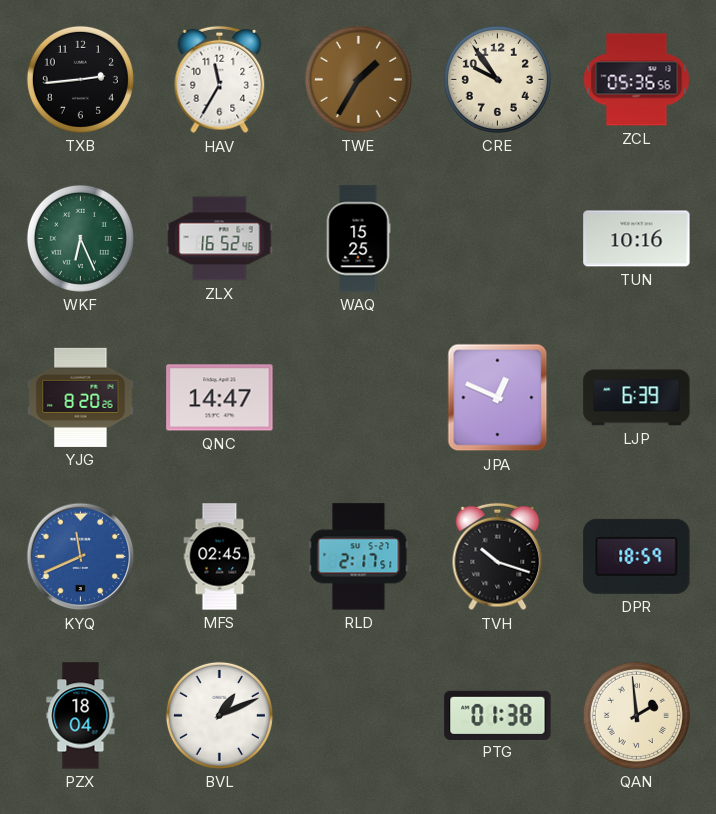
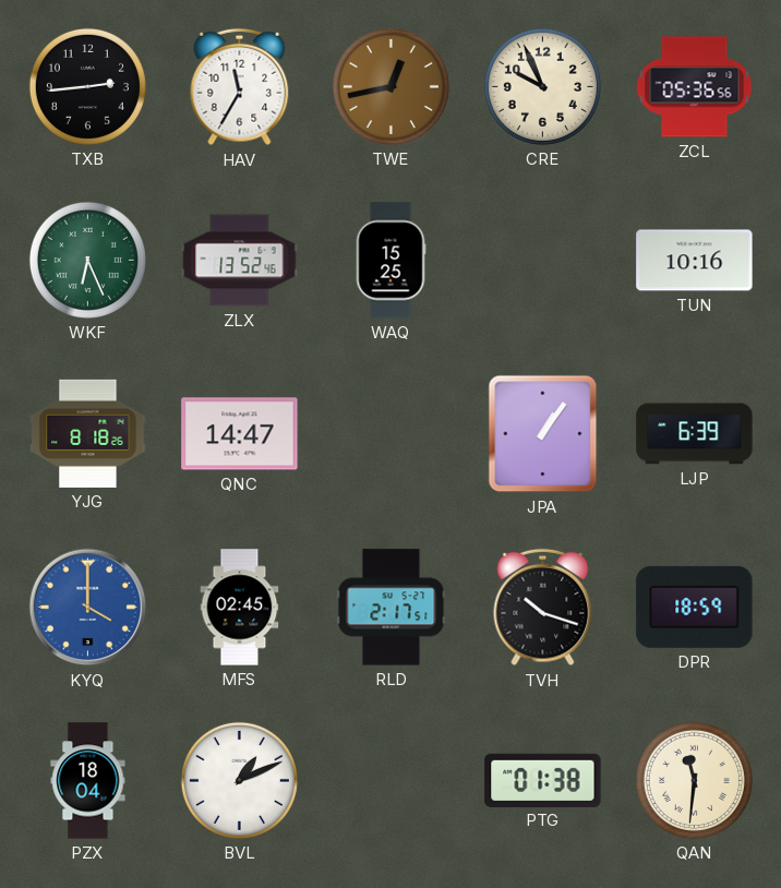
TWE: 1:35 -> 12:43
CRE: 9:54 -> 9:56
ZLX: 16:52 -> 13:52
YJG: 8:20 -> 8:18
JPA: 12:49 -> 1:06
KYQ: 11:41 -> 4:00
QAN: 1:59 -> 11:31
